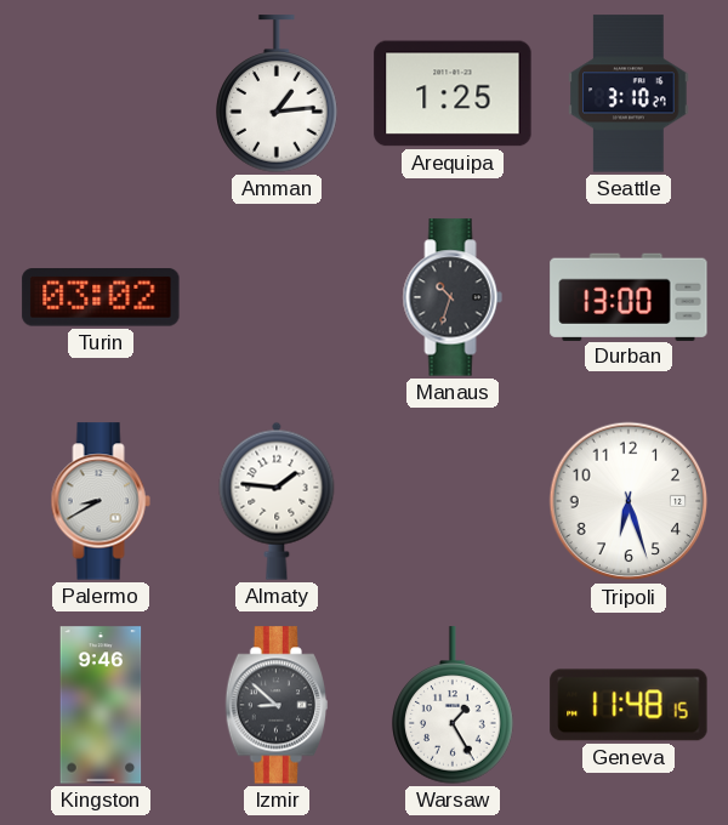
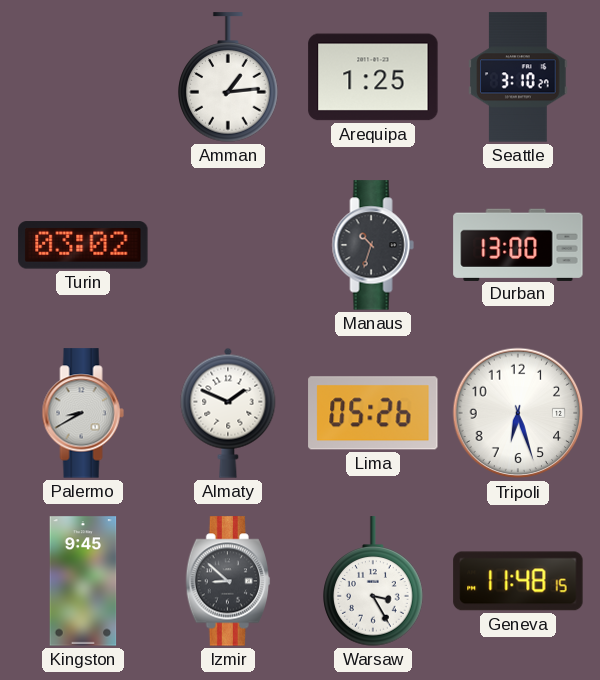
Almaty: 1:46 -> 1:49
Lima: none -> 05:26
Kingston: 9:46 -> 9:45
Warsaw: 1:25 -> 3:25
